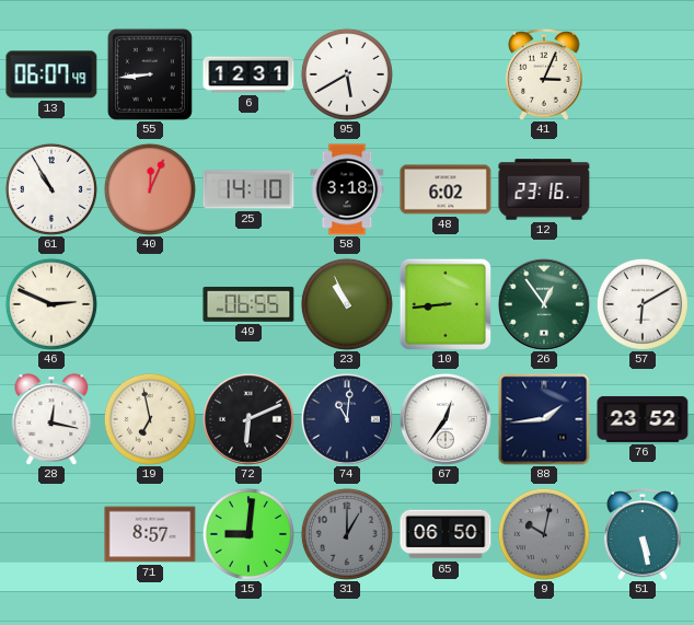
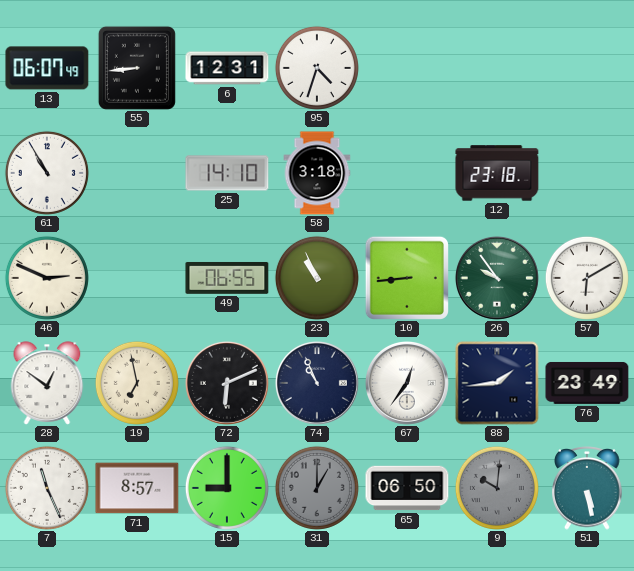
95: 5:40 -> 4:33
41: 3:04 -> none
40: 12:04 -> none
48: 6:02 -> none
12: 23:16 -> 23:18
26: 12:54 -> 9:54
28: 12:17 -> 12:51
74: 11:01 -> 10:56
76: 23:52 -> 23:49
7: none -> 11:26
15: 9:01 -> 9:00
9: 10:02 -> 10:01
